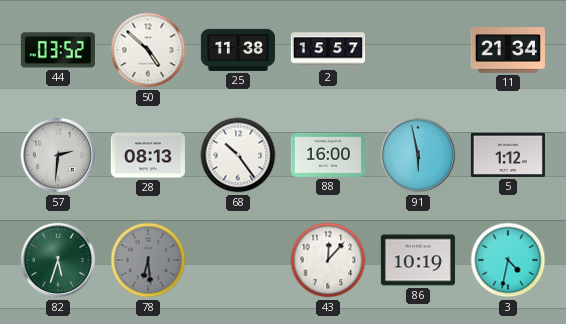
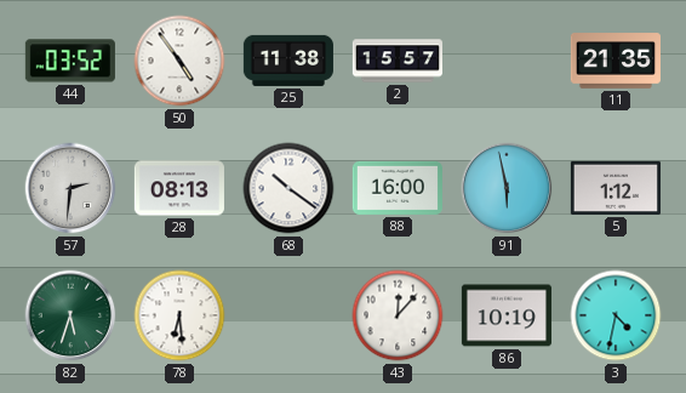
50: 4:52 -> 4:54
11: 21:34 -> 21:35
68: 10:24 -> 10:21
78 dial: grey -> white
